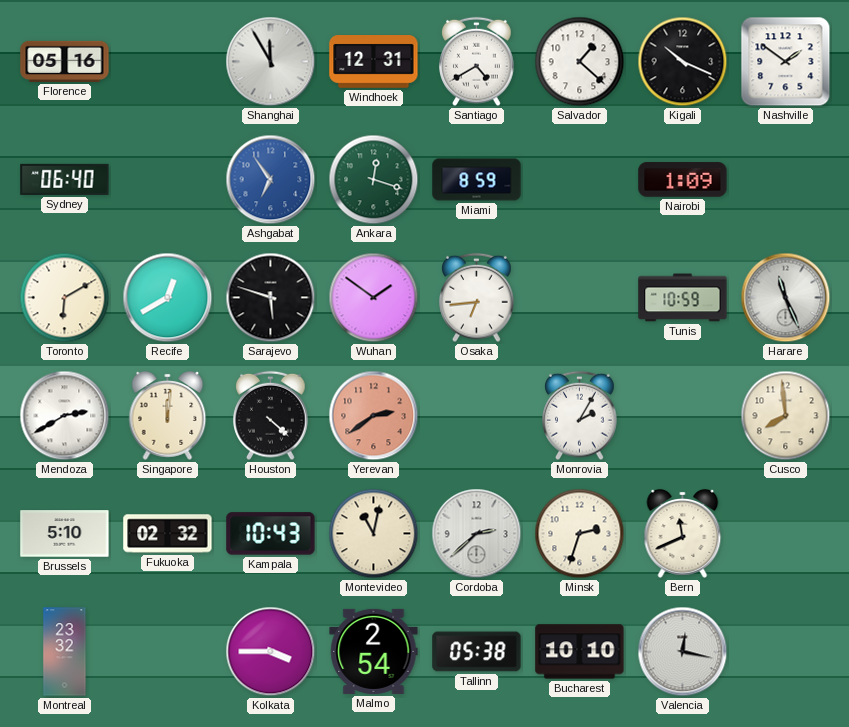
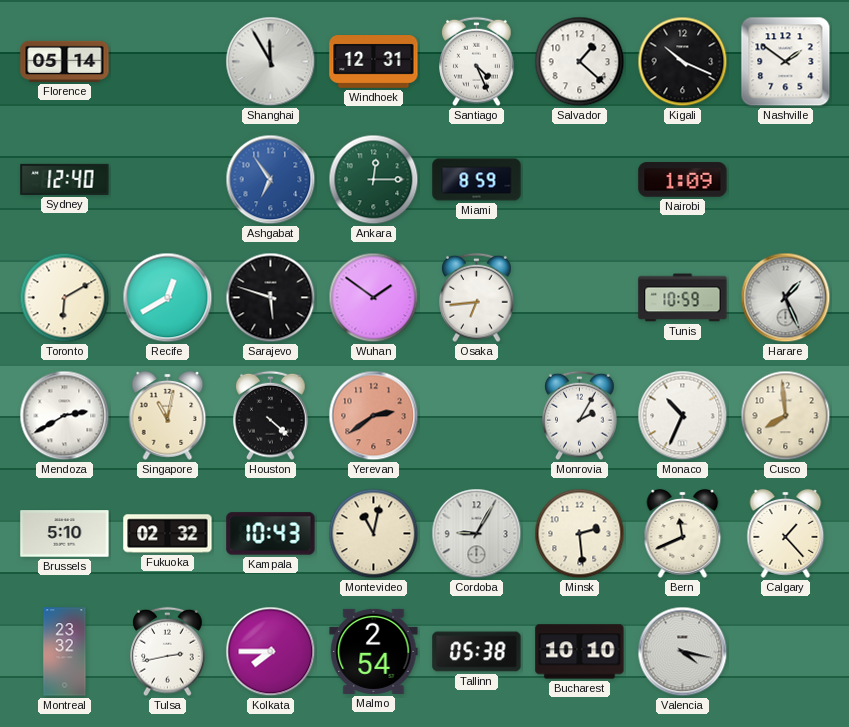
Florence: 05:16 -> 05:14
Santiago: 4:40 -> 4:26
Sydney: 06:40 -> 12:40
Ankara: 12:18 -> 12:15
Harare: 11:26 -> 1:26
Singapore: 12:01 -> 11:02
Monaco: none -> 10:34
Cordoba: 2:38 -> 9:05
Minsk: 2:33 -> 2:29
Calgary: none -> 1:23
Tulsa: none -> 2:43
Kolkata: 3:45 -> 7:45
Valencia: 12:17 -> 4:17
